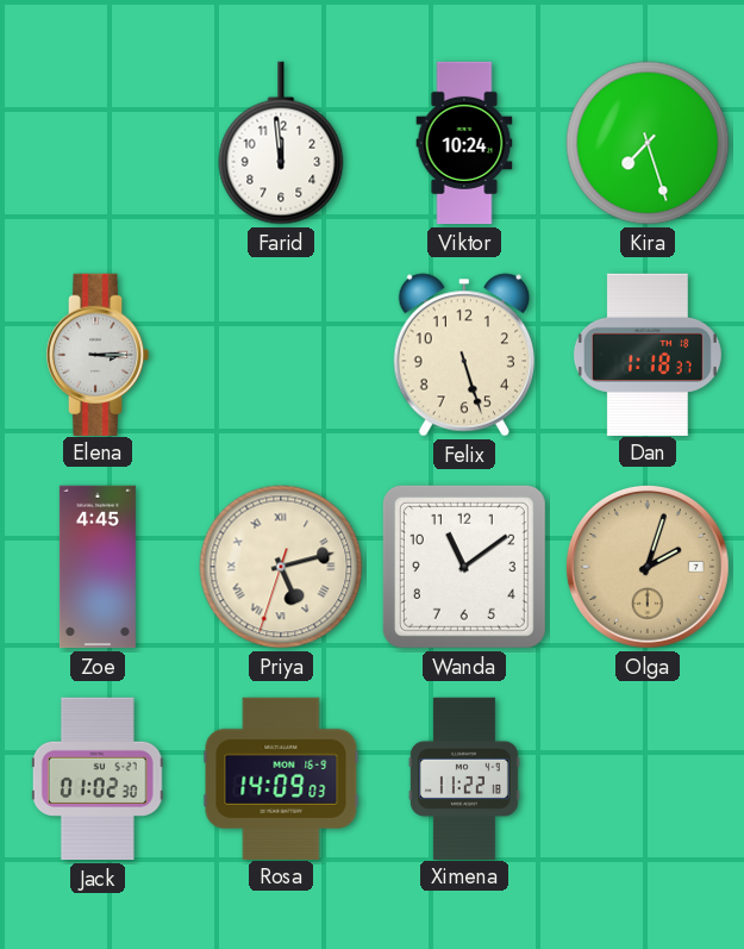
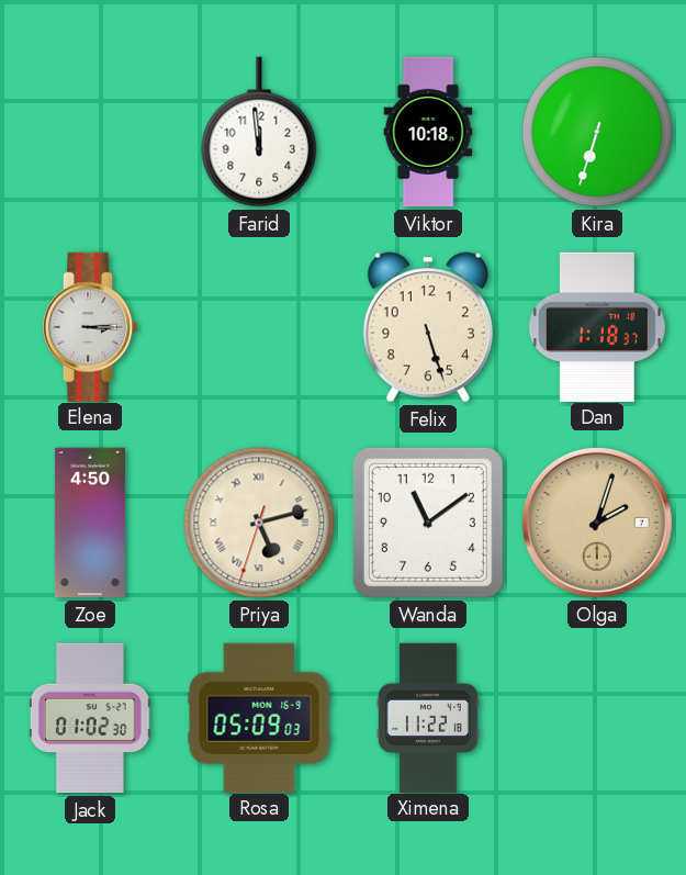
Viktor: 10:24 -> 10:18
Kira: 7:27 -> 6:33
Zoe: 4:45 -> 4:50
Rosa: 14:09 -> 05:09
